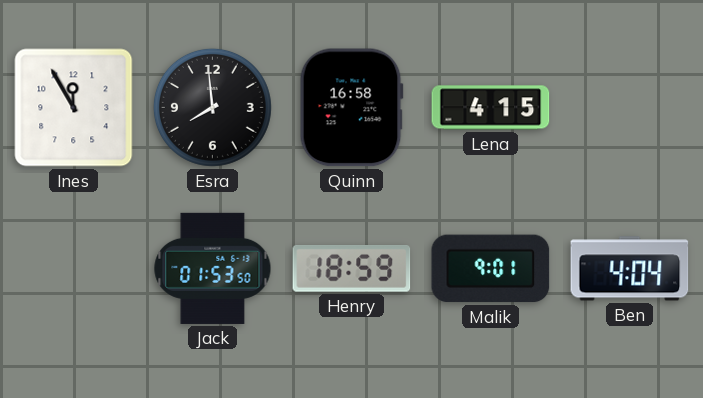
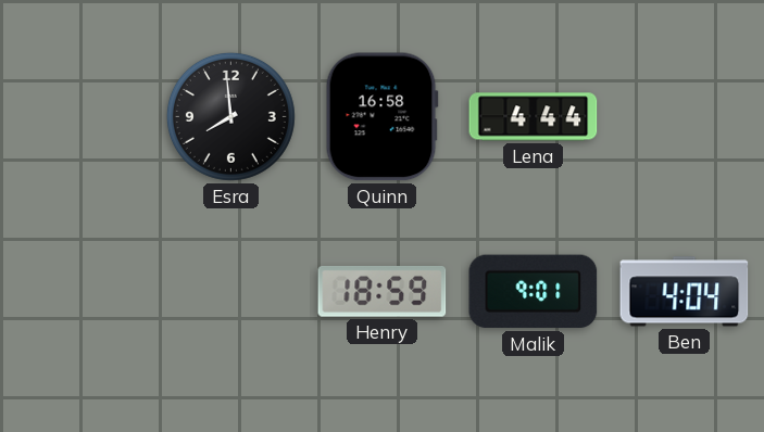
Ines: 11:55 -> none
Lena: 4:15 -> 4:44
Jack: 01:53 -> none
